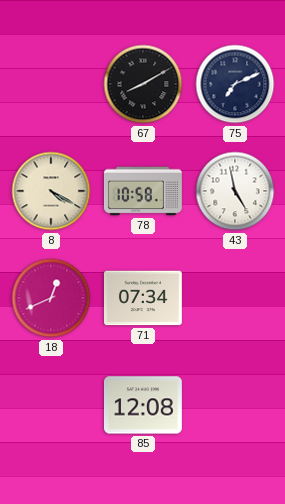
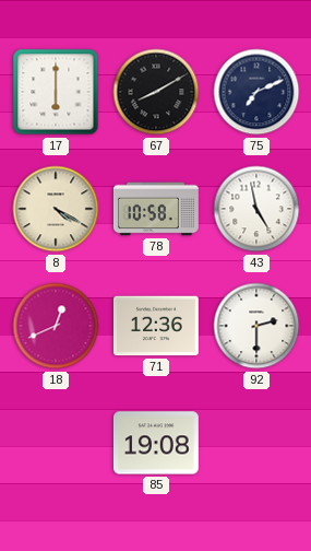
17: none -> 6:00
71: 07:34 -> 12:36
92: none -> 2:30
85: 12:08 -> 19:08
